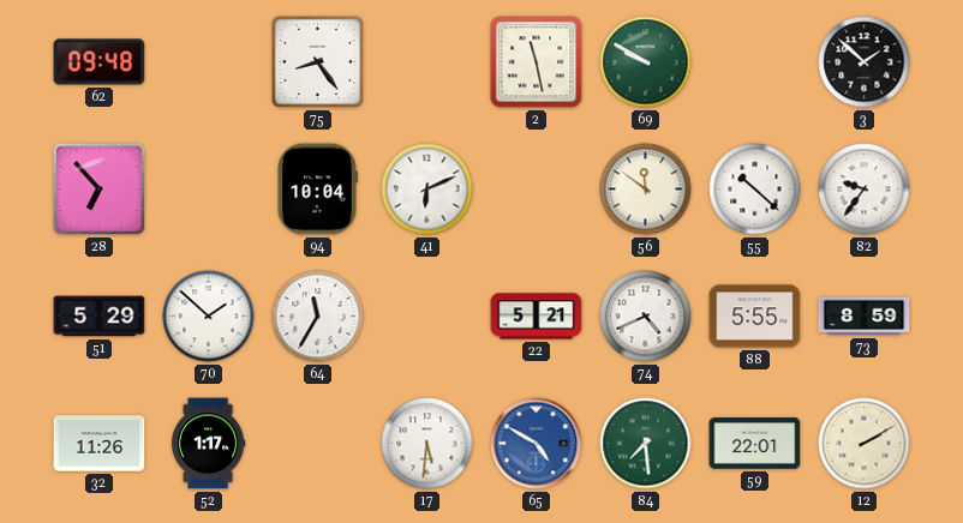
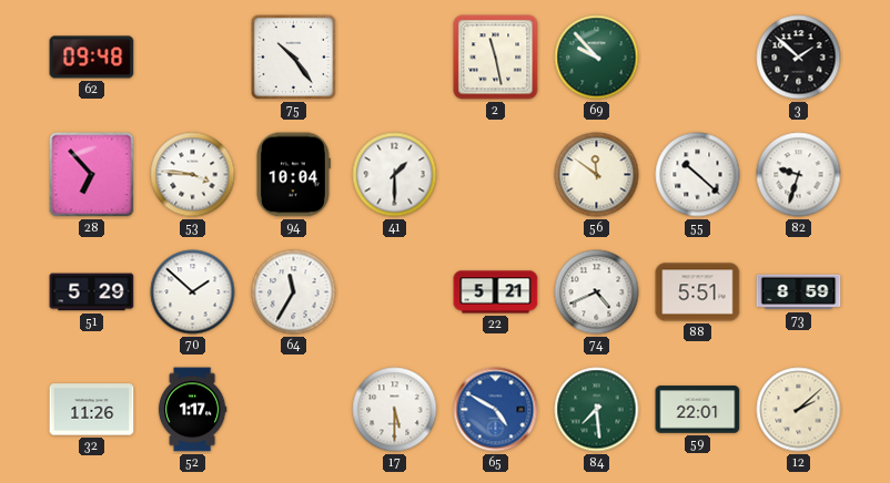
75: 8:24 -> 10:24
69: 9:50 -> 9:53
53: none -> 3:46
41: 6:11 -> 1:30
82: 9:36 -> 9:33
88: 5:55 -> 5:51
17: 5:31 -> 5:30
12: 2:10 -> 2:08
